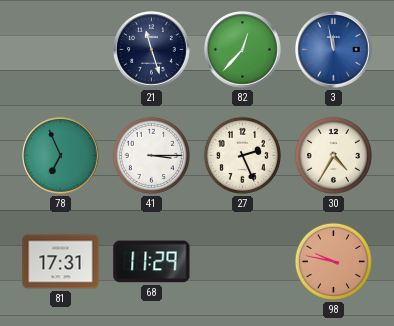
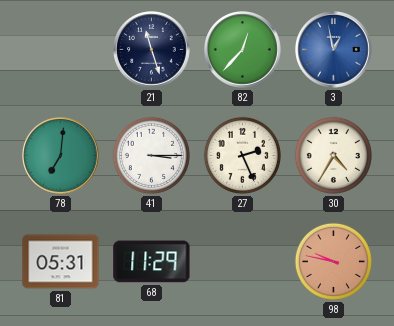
3: 11:58 -> 12:58
78: 6:56 -> 7:01
81: 17:31 -> 05:31
